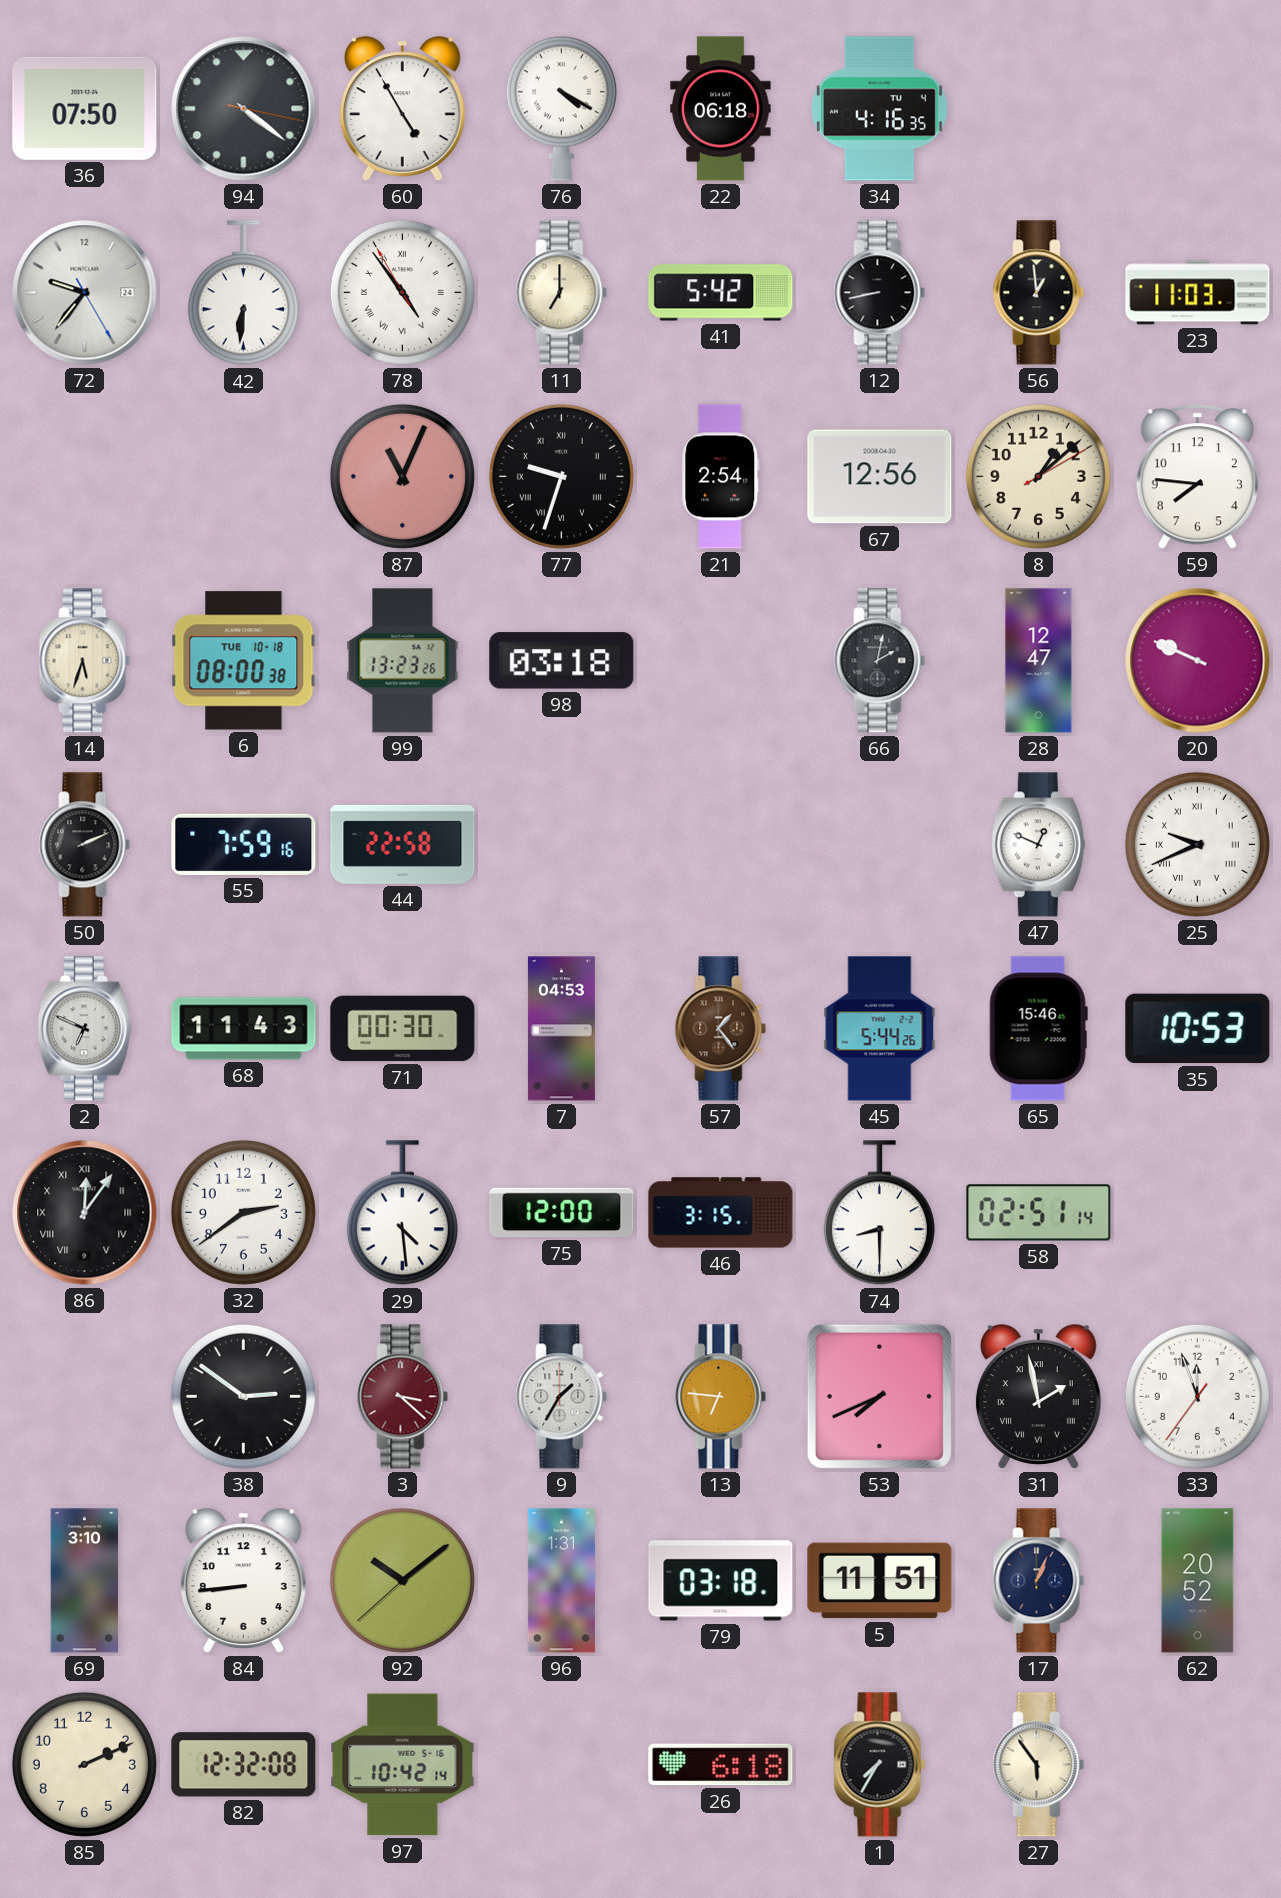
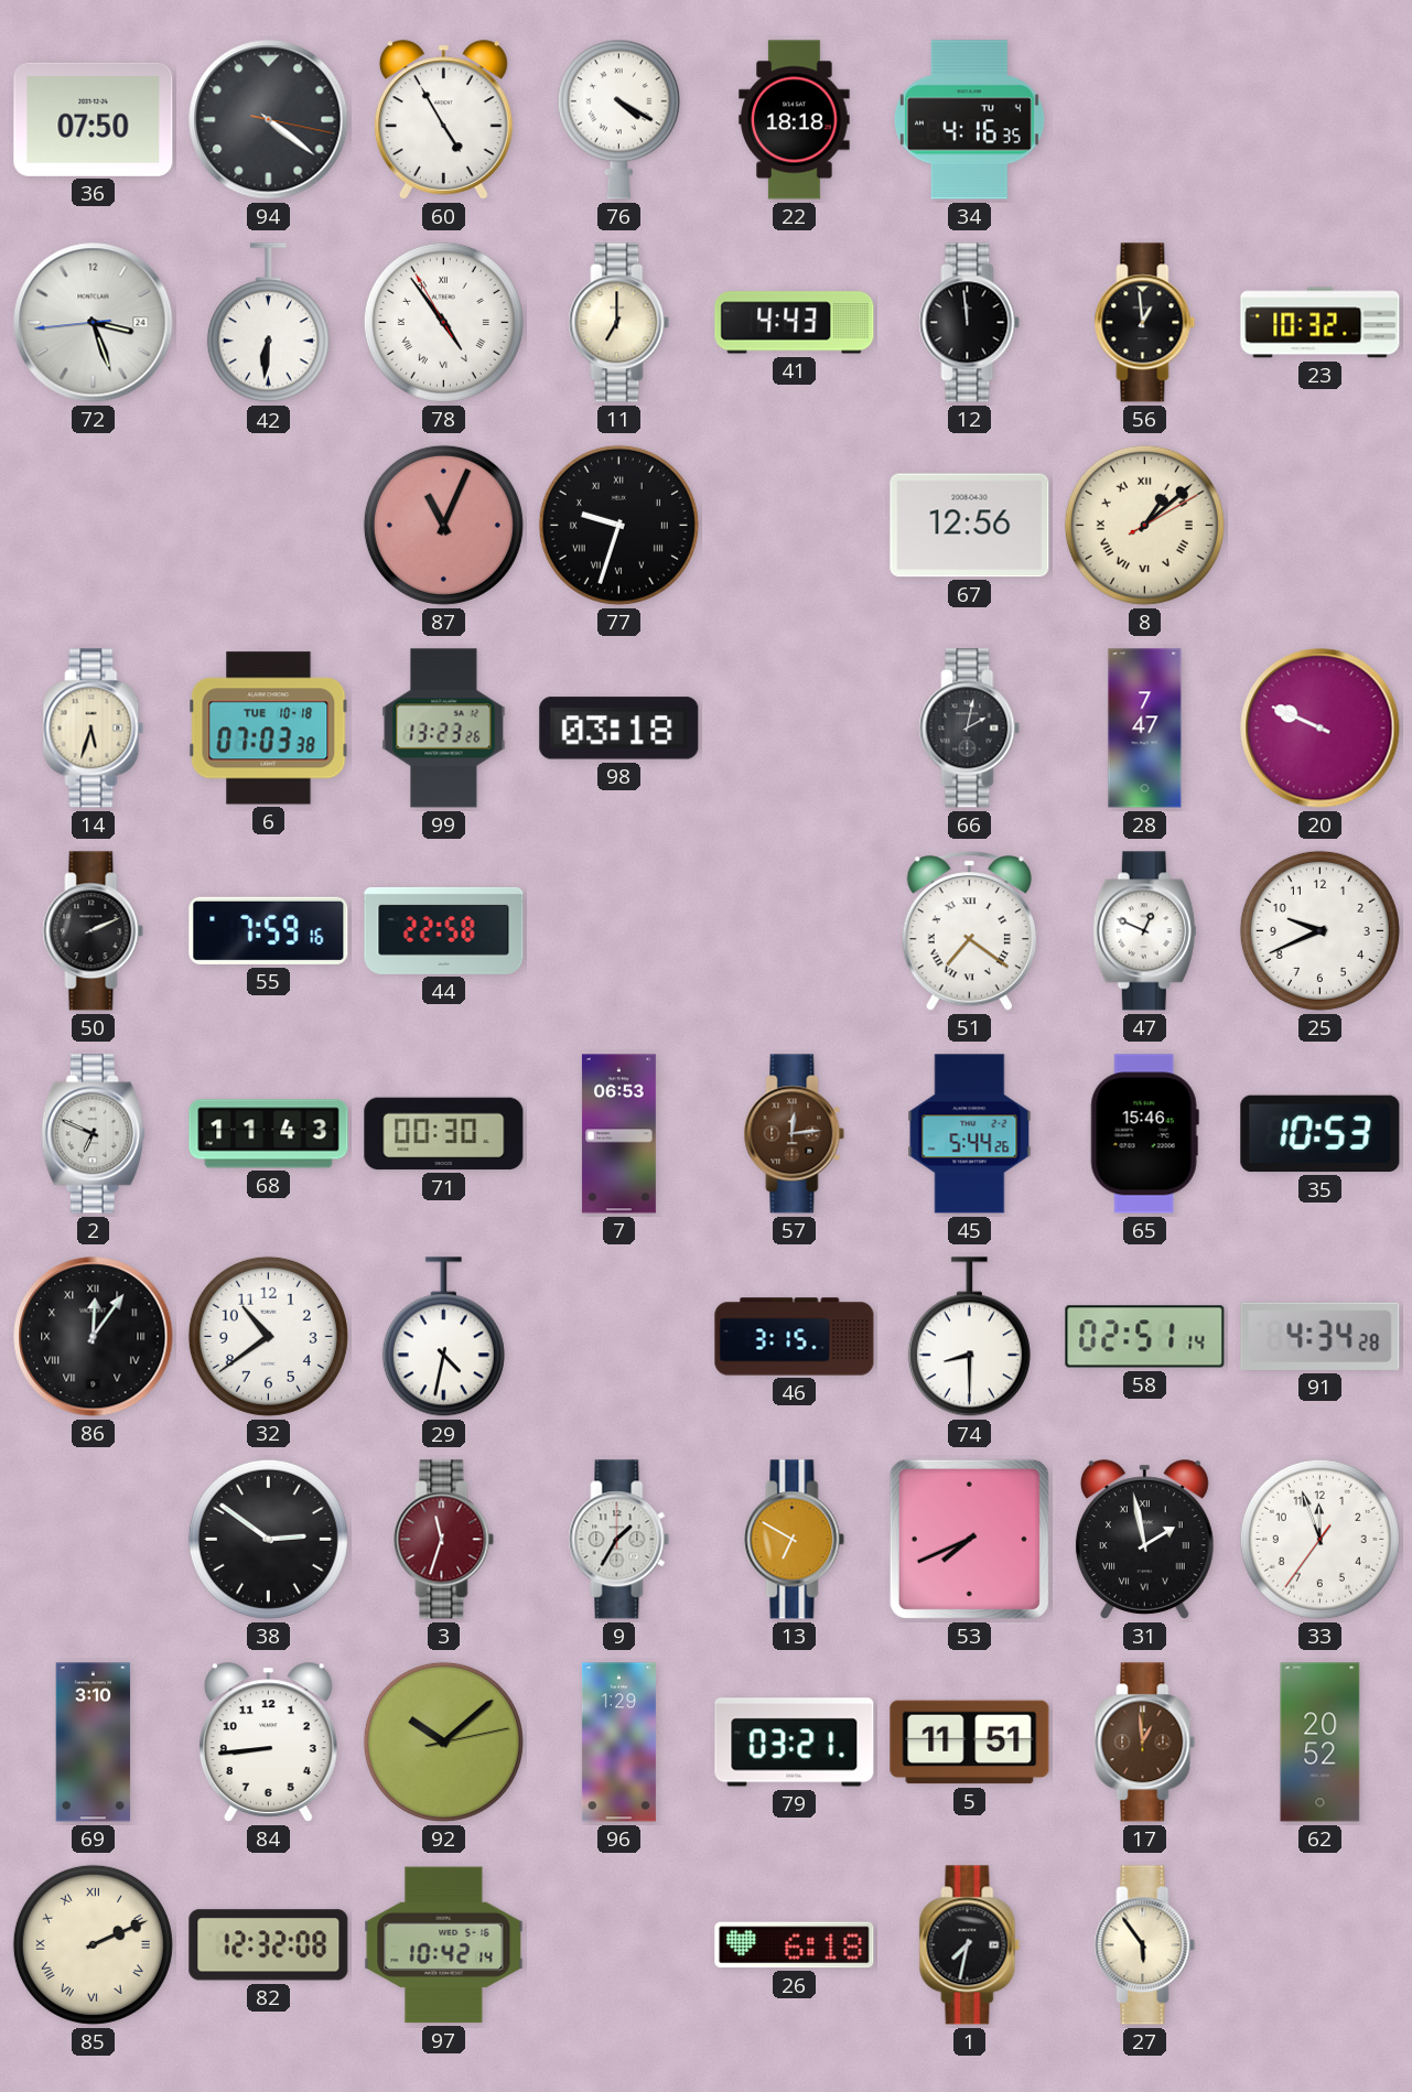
22: 06:18 -> 18:18
72: 9:36 -> 3:26
41: 5:42 -> 4:43
12: 8:43 -> 11:59
23: 11:03 -> 10:32
21: 2:54 -> none
8 numerals: Arabic -> Roman
59: 7:46 -> none
6: 08:00 -> 07:03
28: 12:47 -> 7:47
51: none -> 7:21
25 numerals: Roman -> Arabic
7: 04:53 -> 06:53
57: 1:24 -> 12:14
32: 2:39 -> 10:39
29: 4:29 -> 4:32
75: 12:00 -> none
91: none -> 4:34
3: 3:22 -> 11:33
13: 6:46 -> 6:50
92: 10:08:38 -> 10:08:13
96: 1:31 -> 1:29
79: 03:18 -> 03:21
17: 1:04 -> 12:59
17 dial: navy -> brown
85 numerals: Arabic -> Roman
1: 7:35 -> 7:32
